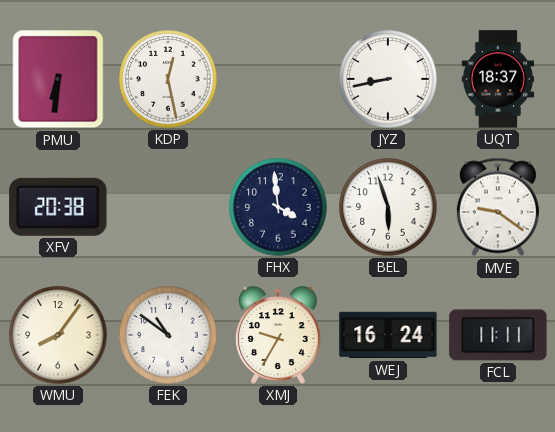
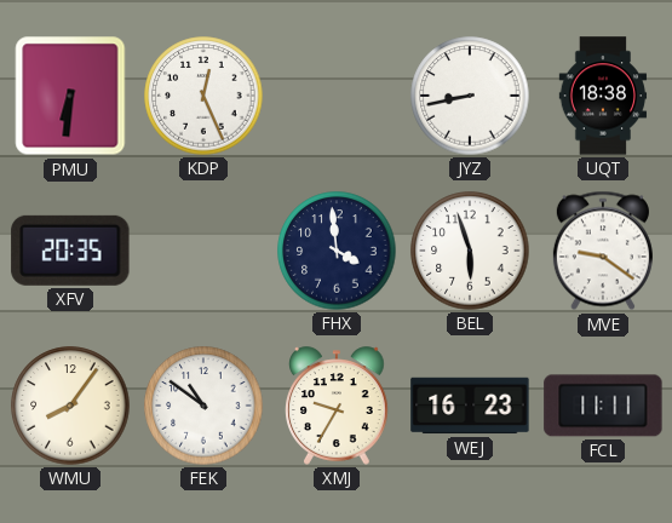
KDP: 12:28 -> 12:26
UQT: 18:37 -> 18:38
XFV: 20:38 -> 20:35
WEJ: 16:24 -> 16:23
